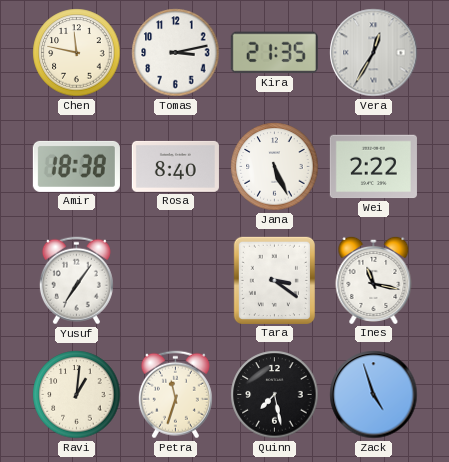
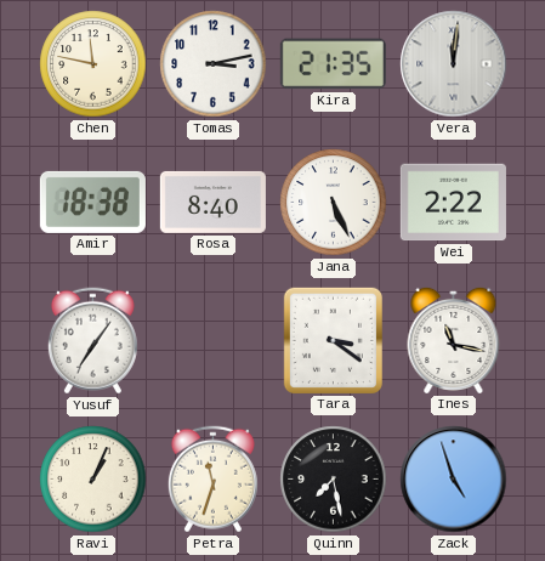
Vera: 12:35 -> 12:01
Ravi: 1:01 -> 1:04
